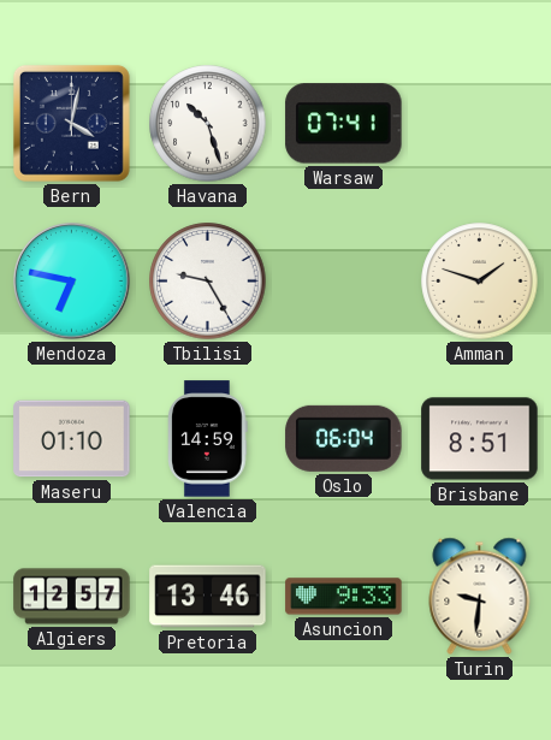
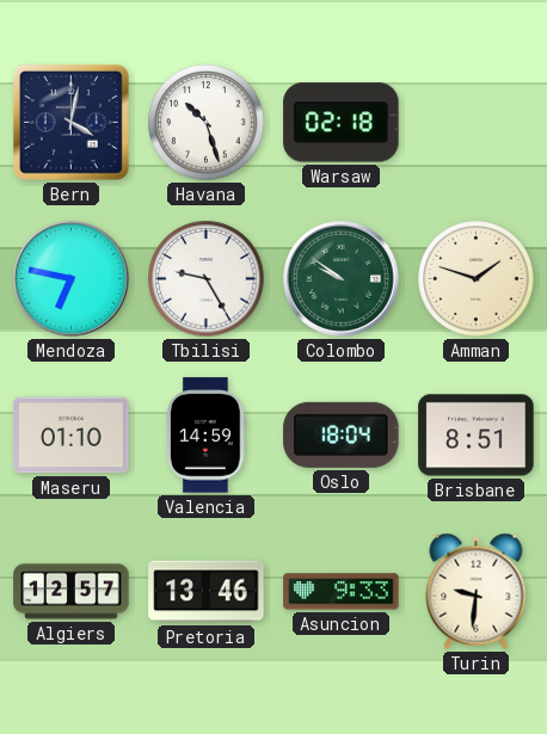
Warsaw: 07:41 -> 02:18
Colombo: none -> 9:51
Oslo: 06:04 -> 18:04
